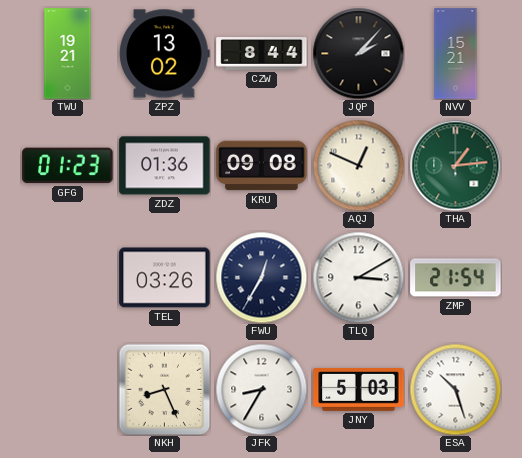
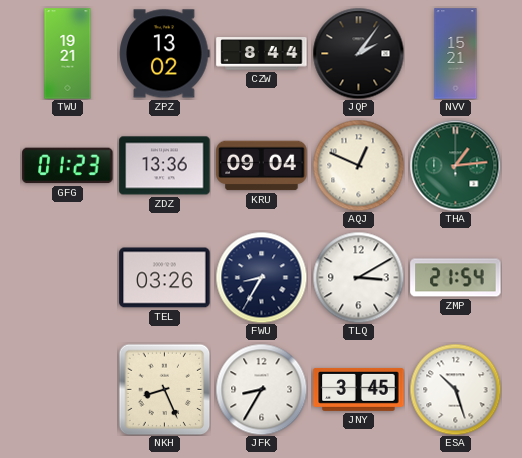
JQP: 2:07 -> 2:06
ZDZ: 01:36 -> 13:36
KRU: 09:08 -> 09:04
FWU: 12:35 -> 8:35
JNY: 5:03 -> 3:45
